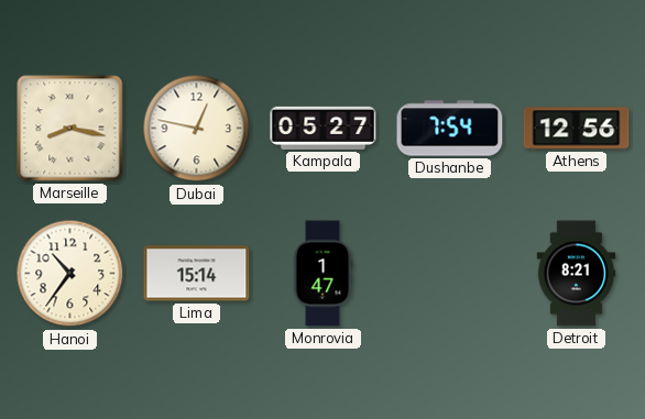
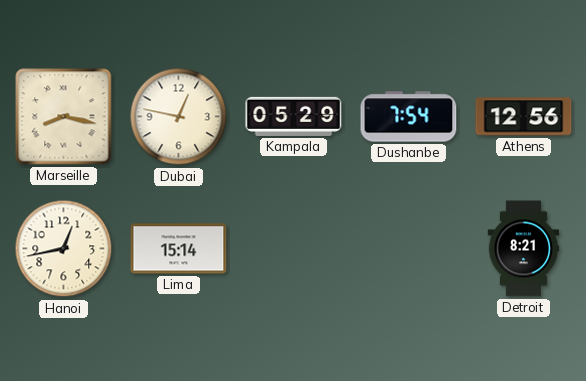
Kampala: 05:27 -> 05:29
Hanoi: 10:36 -> 12:43
Monrovia: 1:47 -> none
